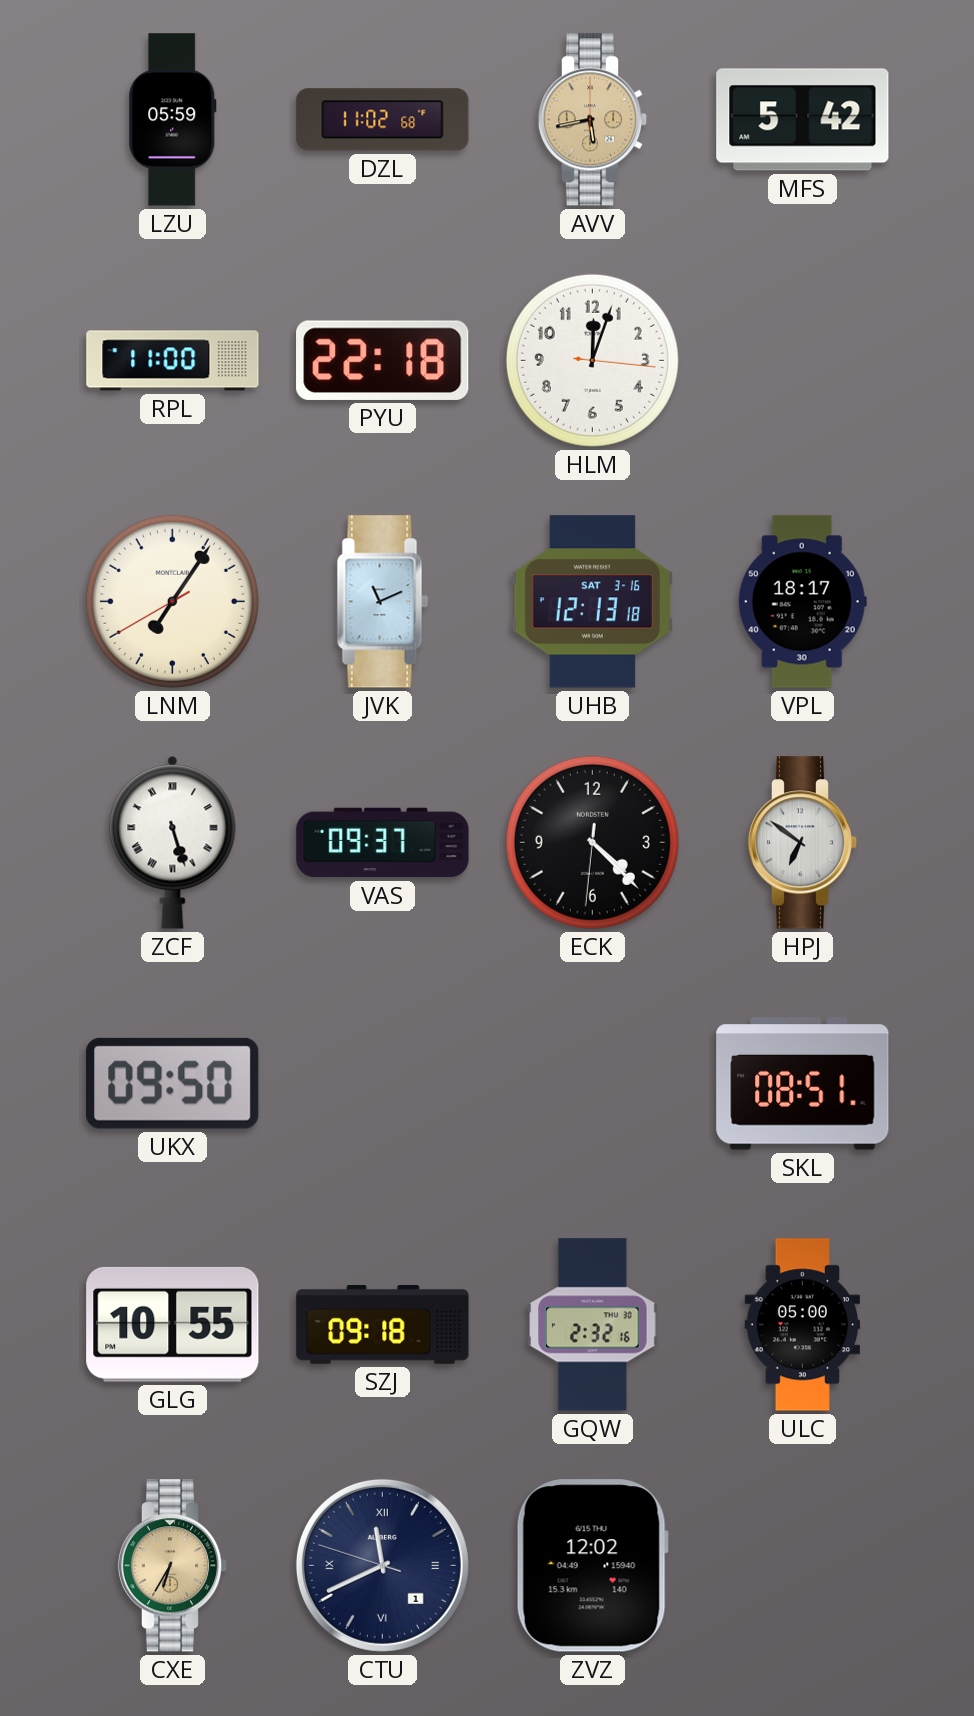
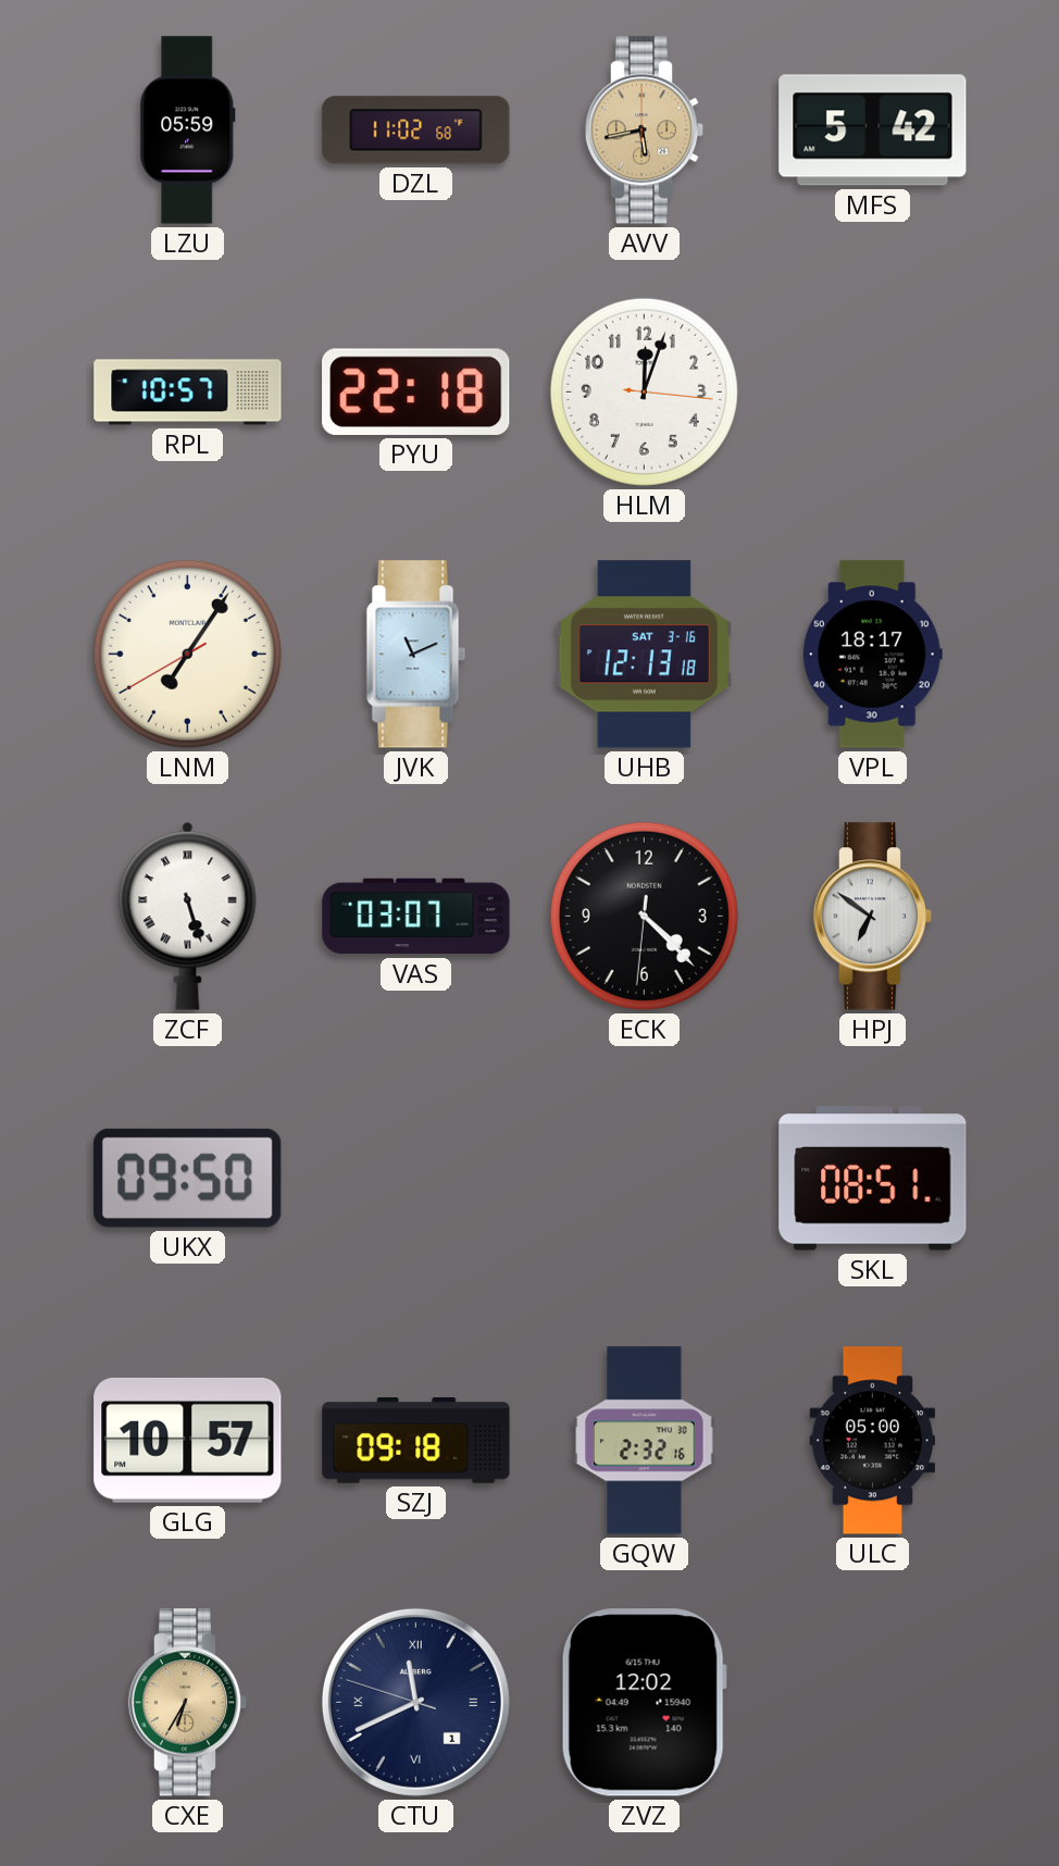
RPL: 11:00 -> 10:57
VAS: 09:37 -> 03:07
GLG: 10:55 -> 10:57
